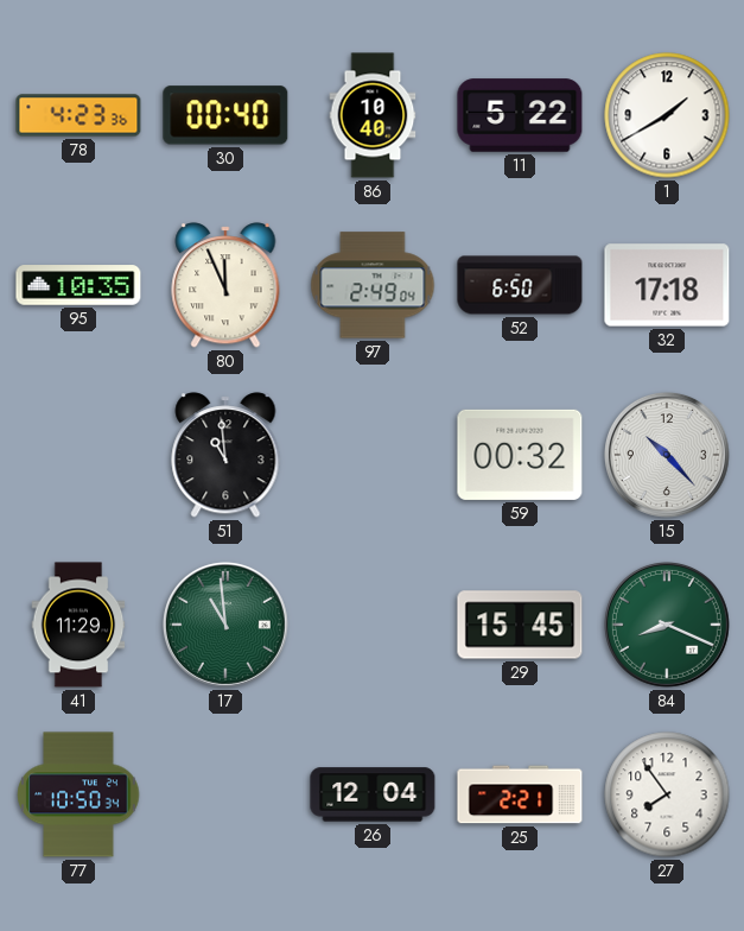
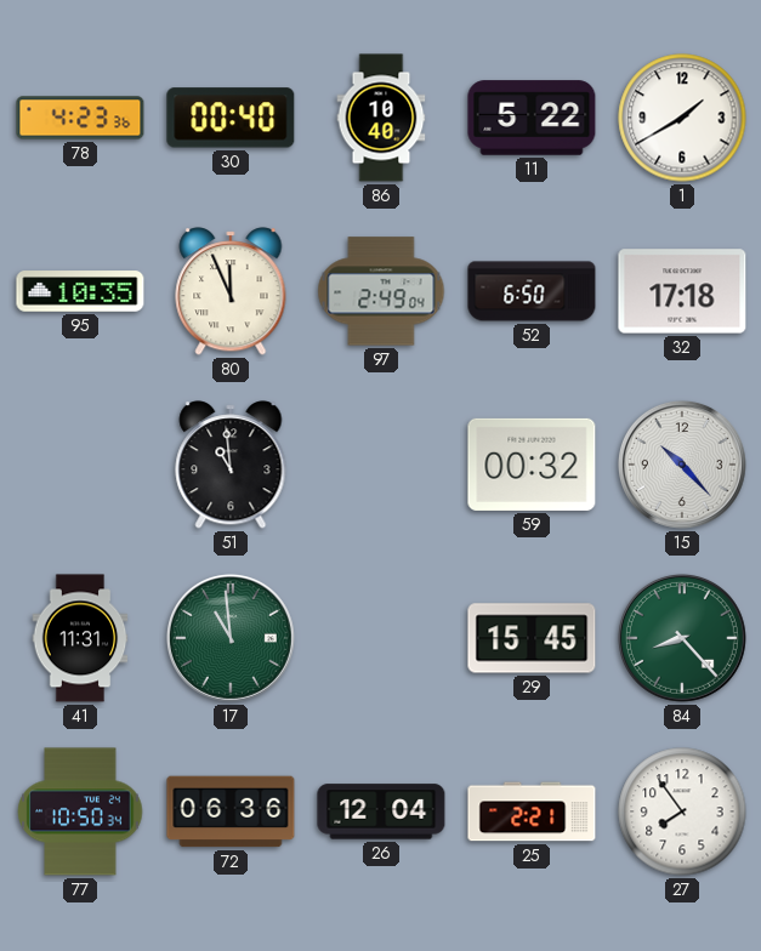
41: 11:29 -> 11:31
84: 8:19 -> 8:23
72: none -> 06:36
